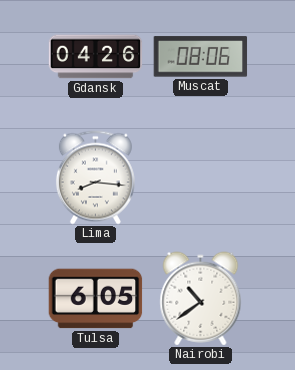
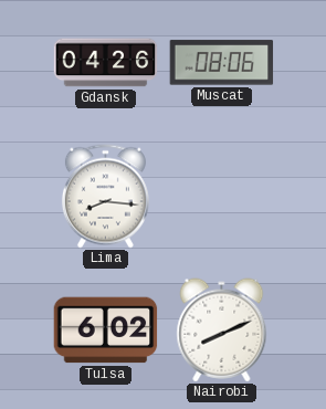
Tulsa: 6:05 -> 6:02
Nairobi: 10:39 -> 8:11
